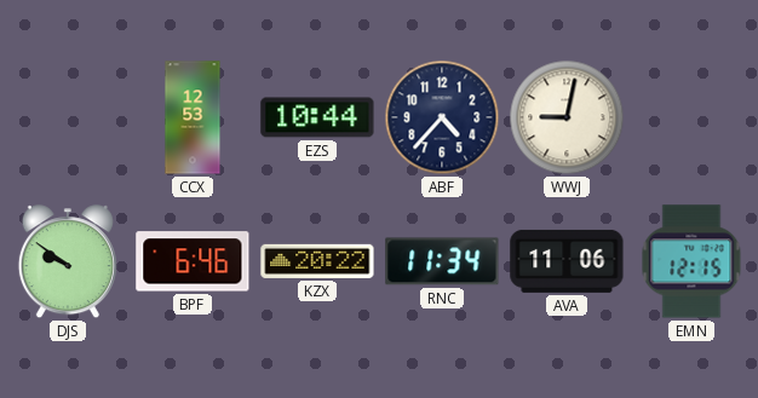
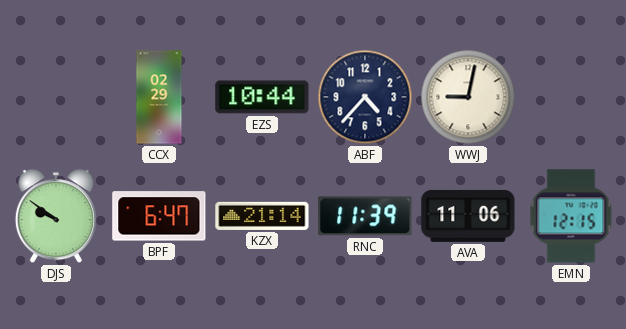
CCX: 12:53 -> 02:29
BPF: 6:46 -> 6:47
KZX: 20:22 -> 21:14
RNC: 11:34 -> 11:39
